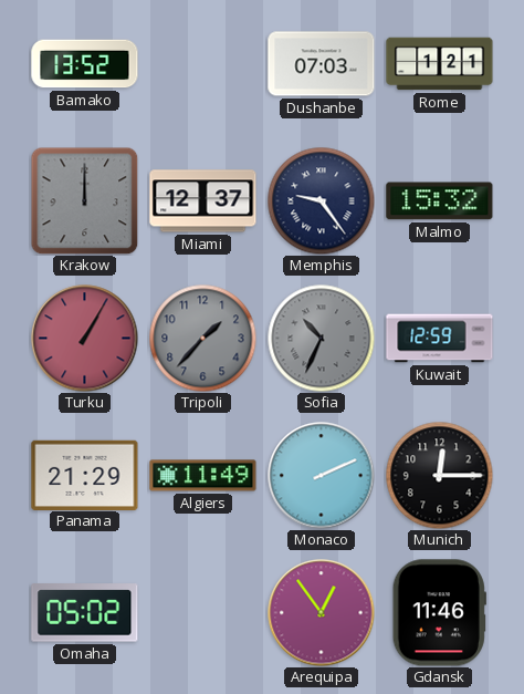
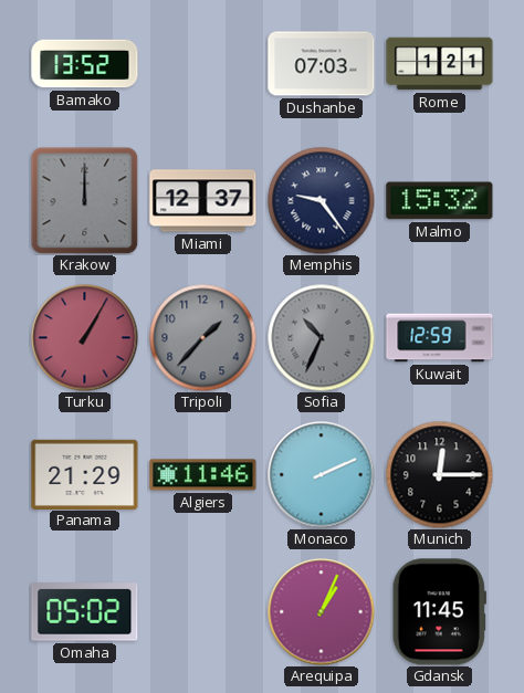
Algiers: 11:49 -> 11:46
Arequipa: 12:54 -> 1:04
Gdansk: 11:46 -> 11:45
